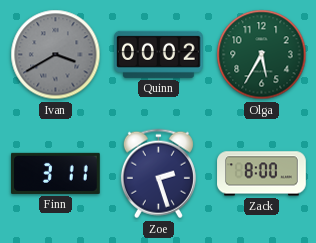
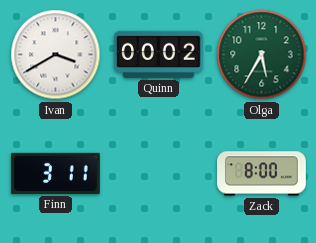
Ivan dial: grey -> white
Zoe: 2:27 -> none
